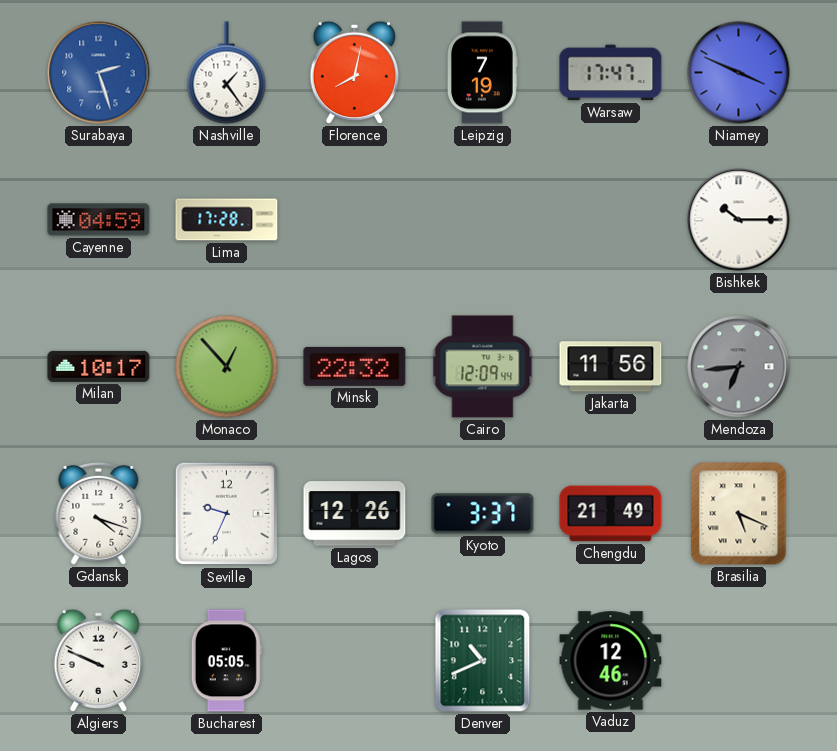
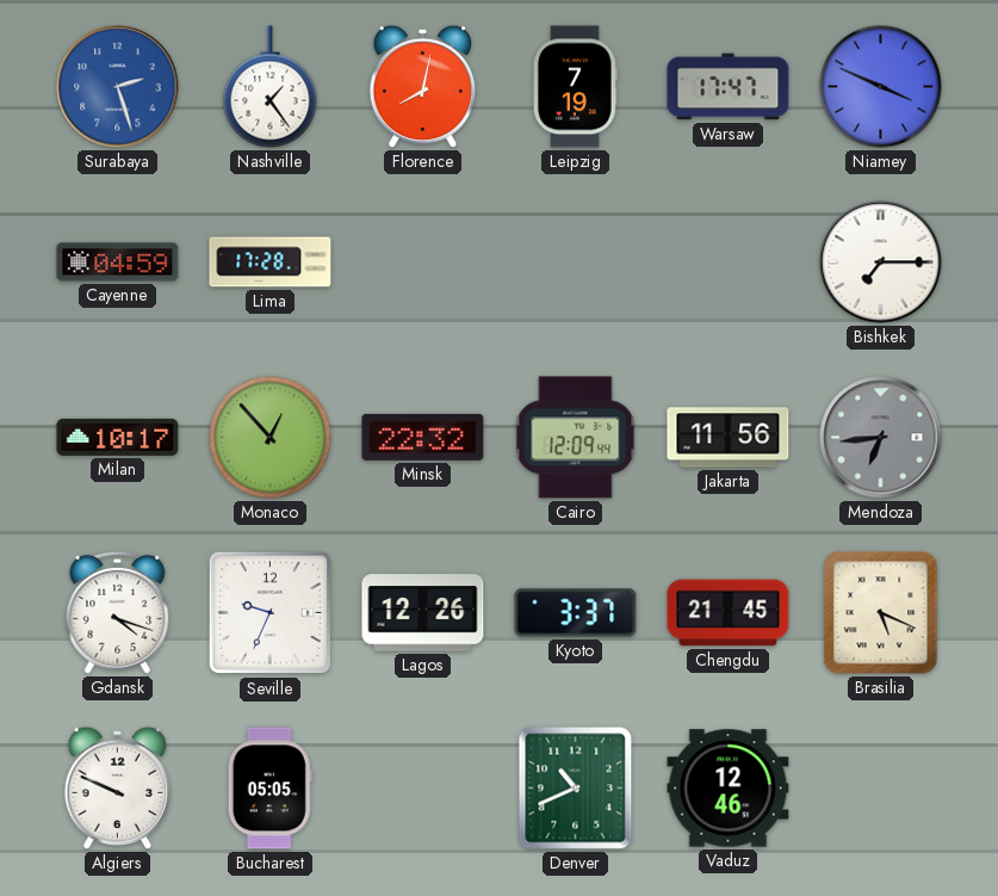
Bishkek: 10:15 -> 7:15
Chengdu: 21:49 -> 21:45
